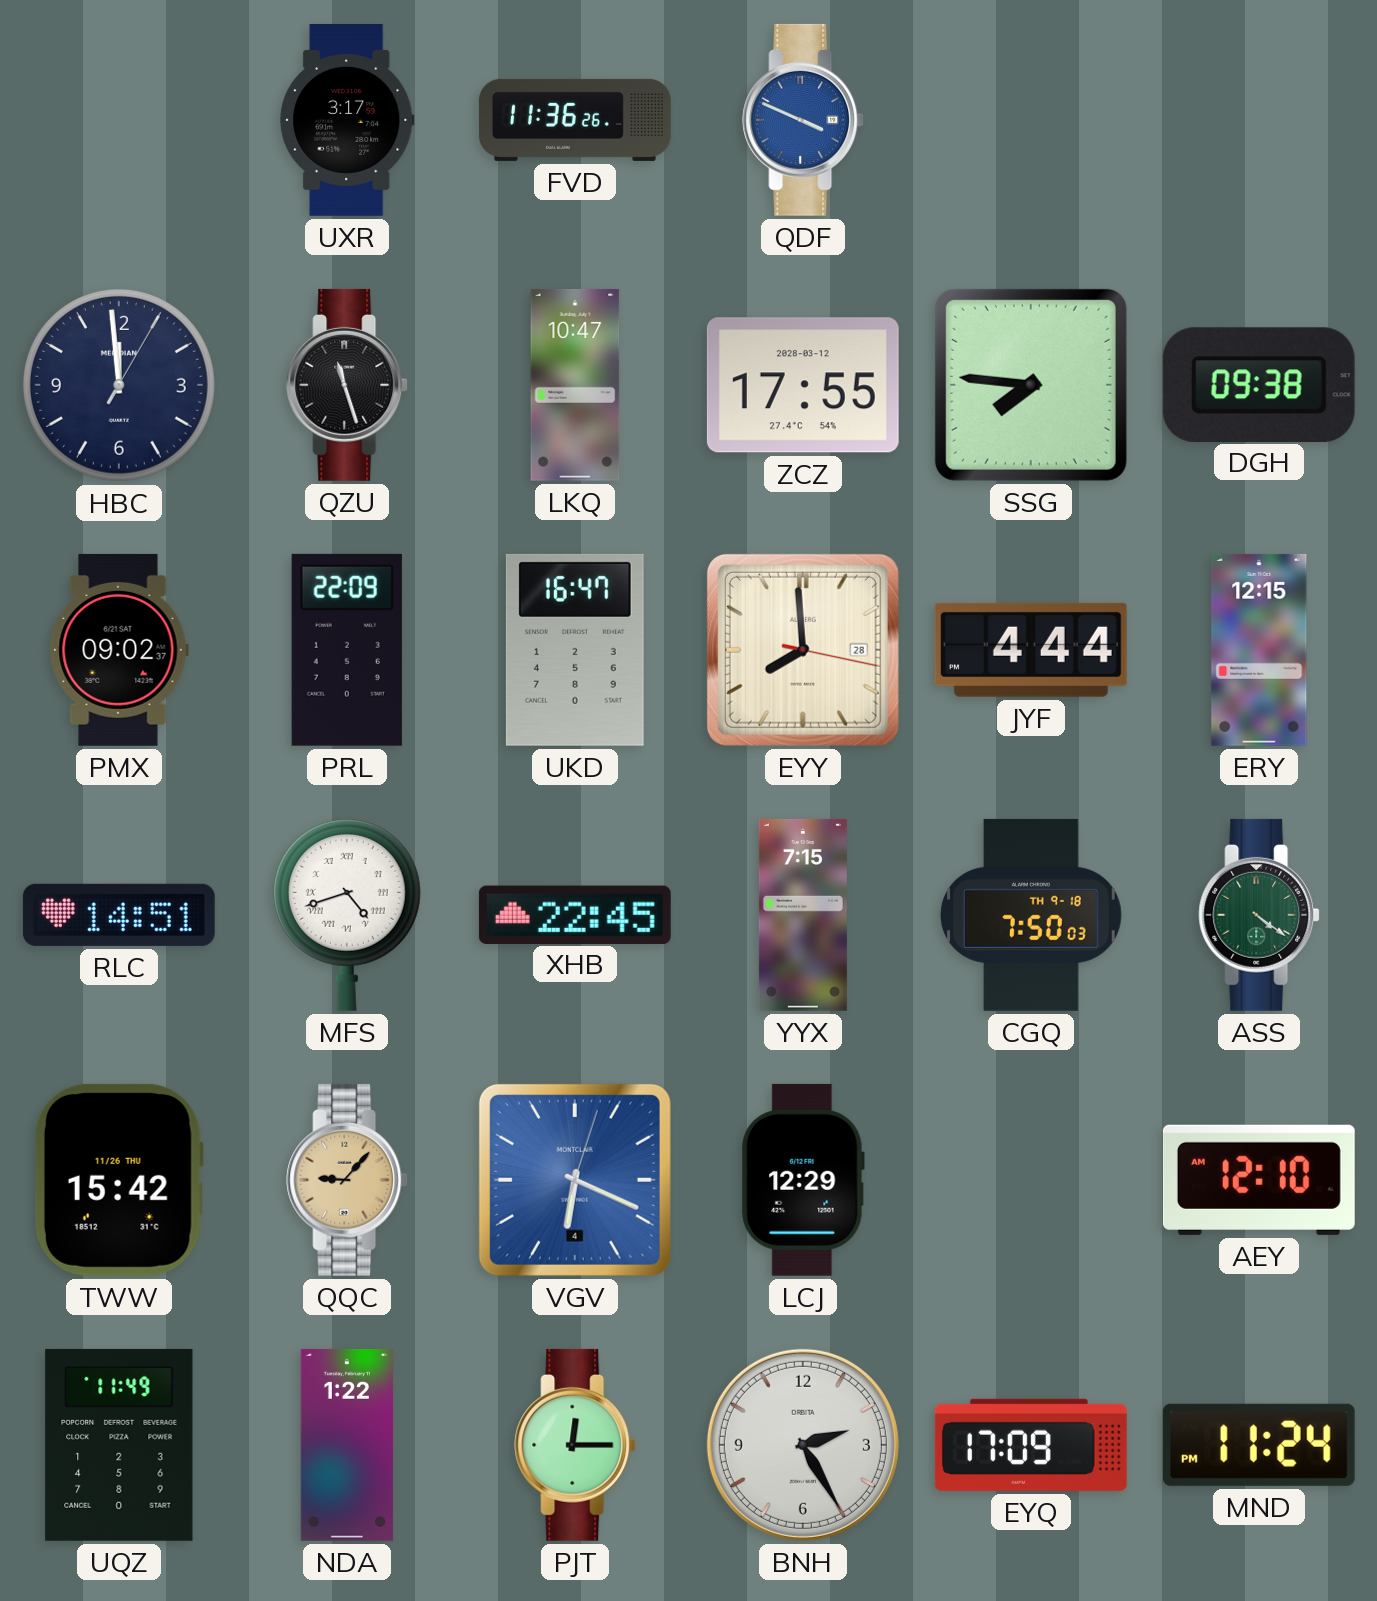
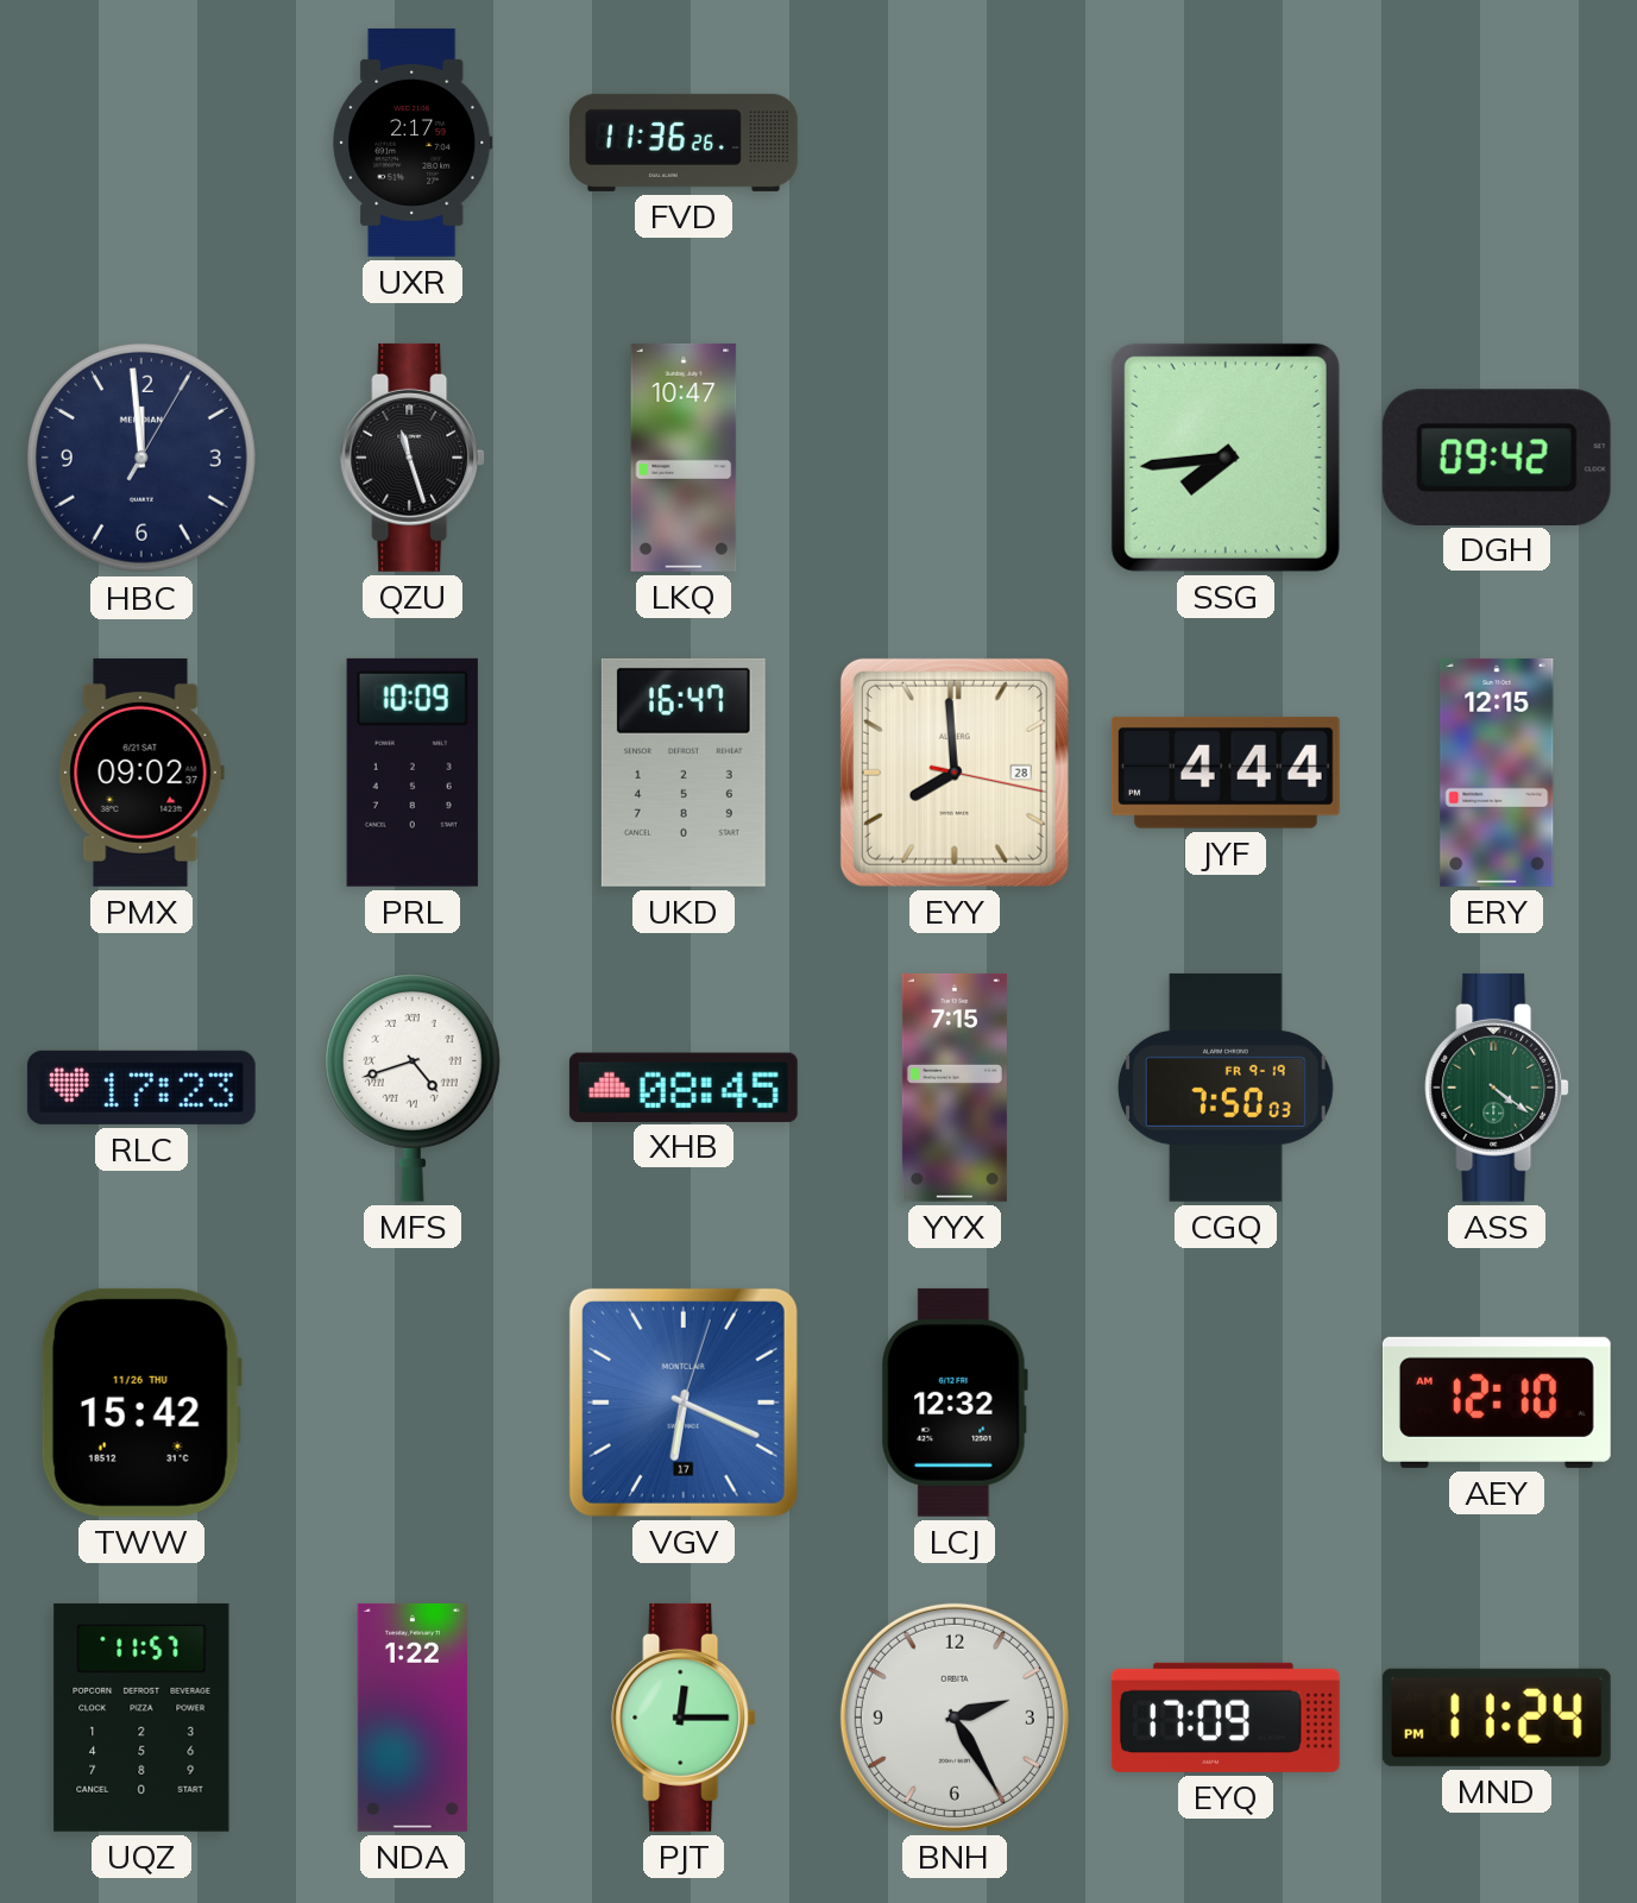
UXR: 3:17 -> 2:17
QDF: 3:49 -> none
ZCZ: 17:55 -> none
SSG: 7:46 -> 7:44
DGH: 09:38 -> 09:42
PRL: 22:09 -> 10:09
RLC: 14:51 -> 17:23
XHB: 22:45 -> 08:45
CGQ date: TH 9-18 -> FR 9-19
QQC: 9:07 -> none
VGV date: 4 -> 17
LCJ: 12:29 -> 12:32
UQZ: 11:49 -> 11:57
